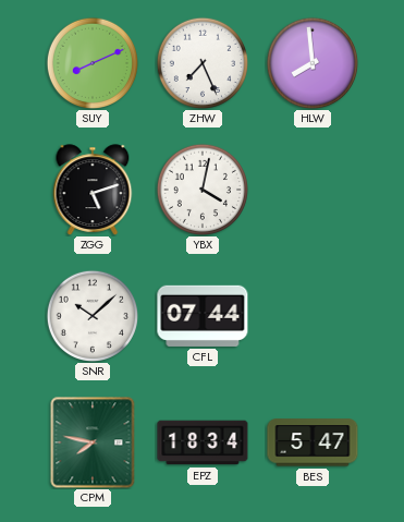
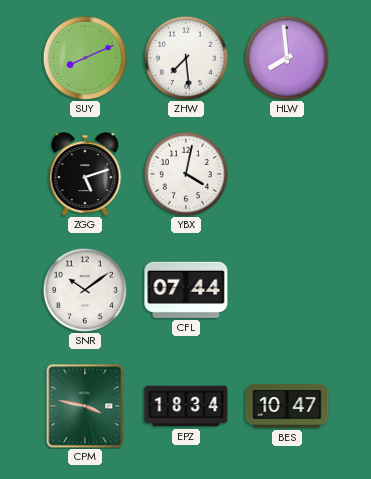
ZHW: 7:26 -> 7:29
SNR: 10:08 -> 10:09
CPM: 7:47 -> 3:47
BES: 5:47 -> 10:47
